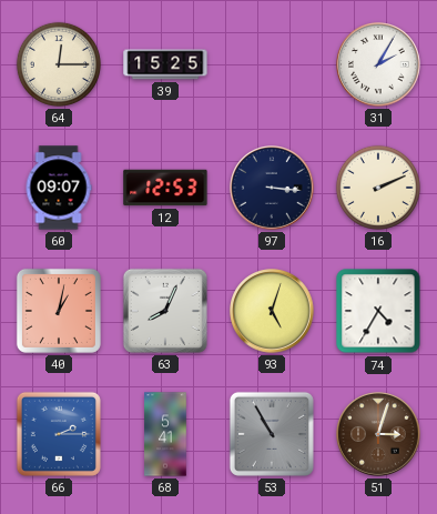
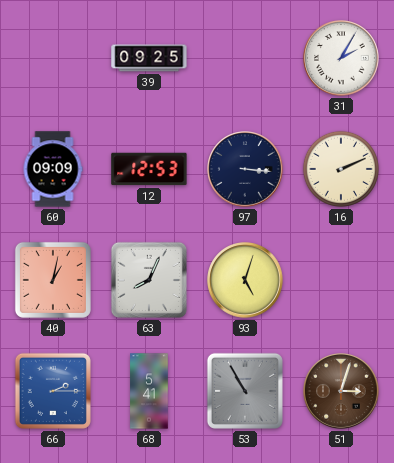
64: 12:15 -> none
39: 15:25 -> 09:25
60: 09:07 -> 09:09
74: 4:35 -> none
